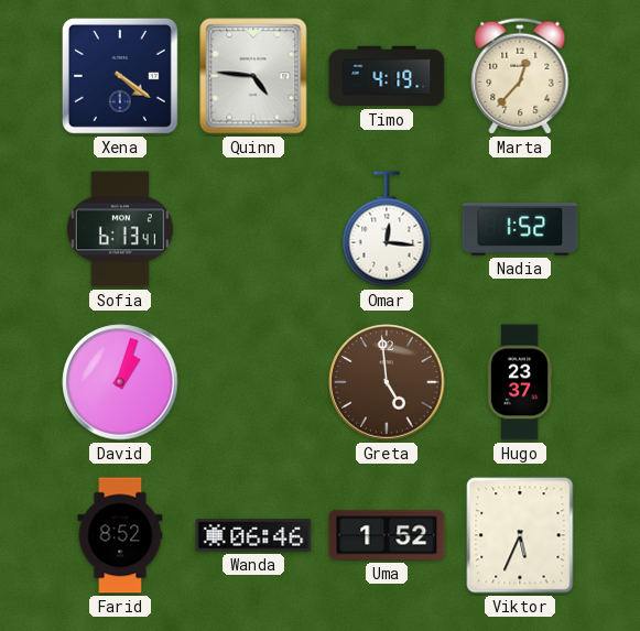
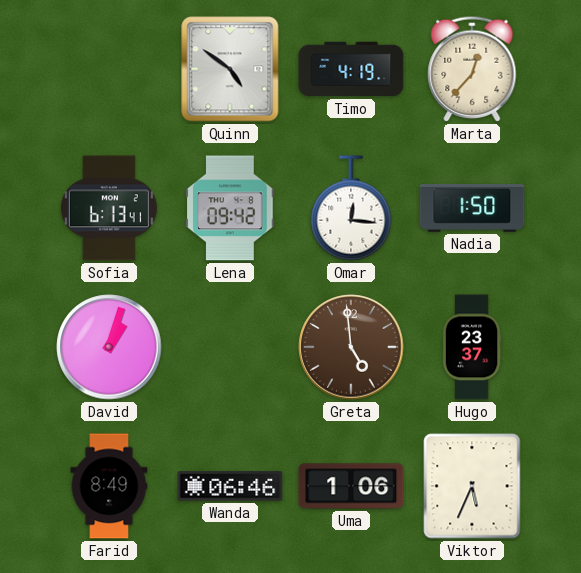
Xena: 4:21 -> none
Quinn: 4:46 -> 4:51
Lena: none -> 09:42
Nadia: 1:52 -> 1:50
Farid: 8:52 -> 8:49
Uma: 1:52 -> 1:06
